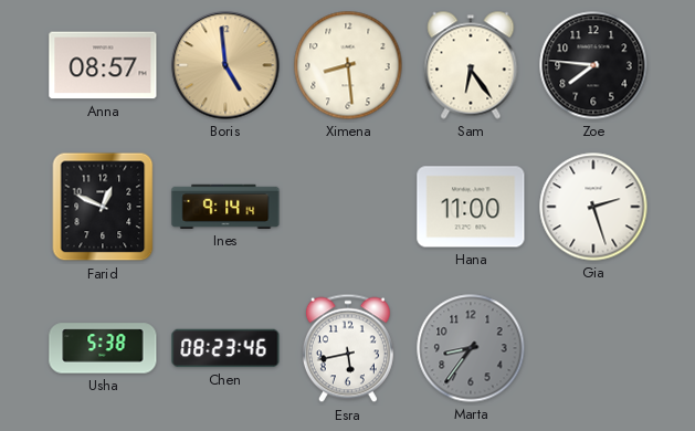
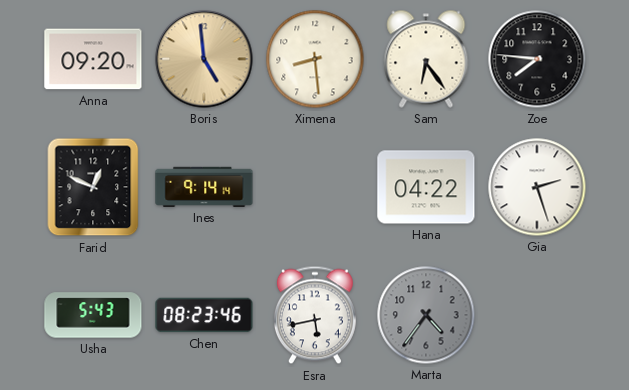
Anna: 08:57 -> 09:20
Hana: 11:00 -> 04:22
Usha: 5:38 -> 5:43
Marta: 8:36 -> 4:36
